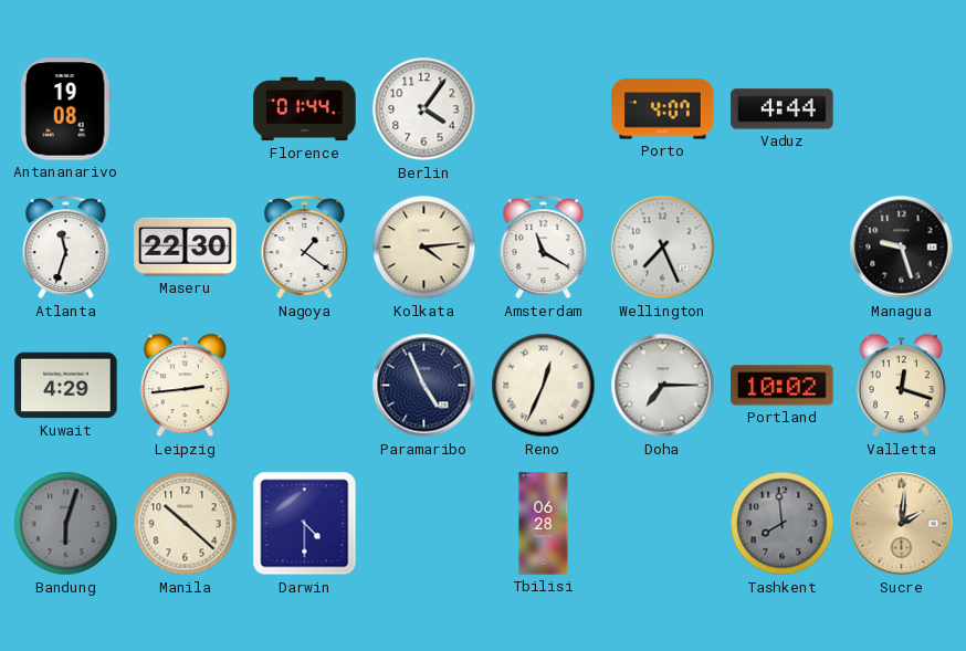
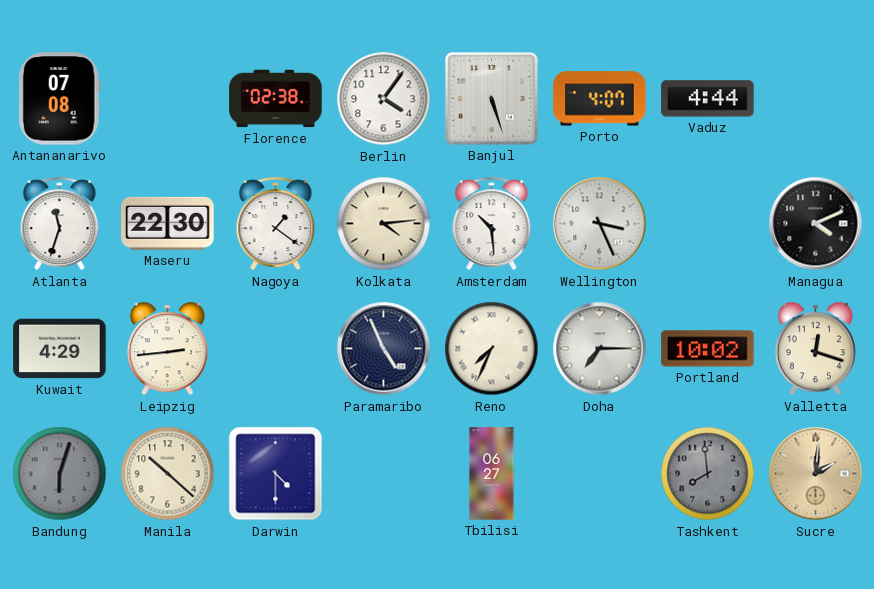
Antananarivo: 19:08 -> 07:08
Florence: 01:44 -> 02:38
Banjul: none -> 5:27
Amsterdam: 11:20 -> 10:29
Wellington: 7:26 -> 3:26
Managua: 9:27 -> 4:11
Reno: 12:34 -> 7:34
Tbilisi: 06:28 -> 06:27
